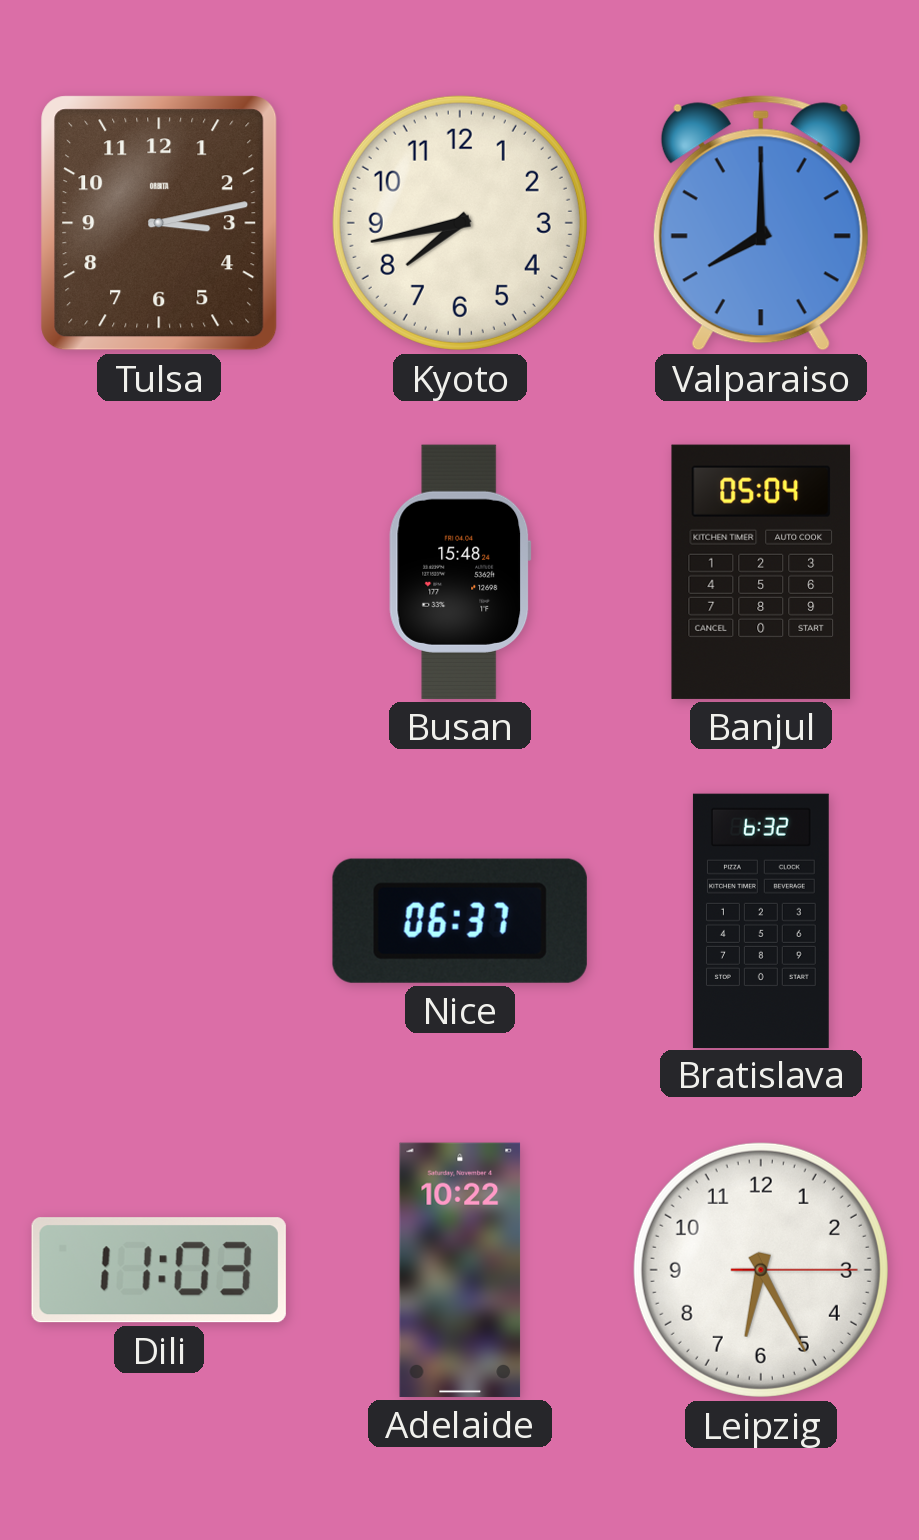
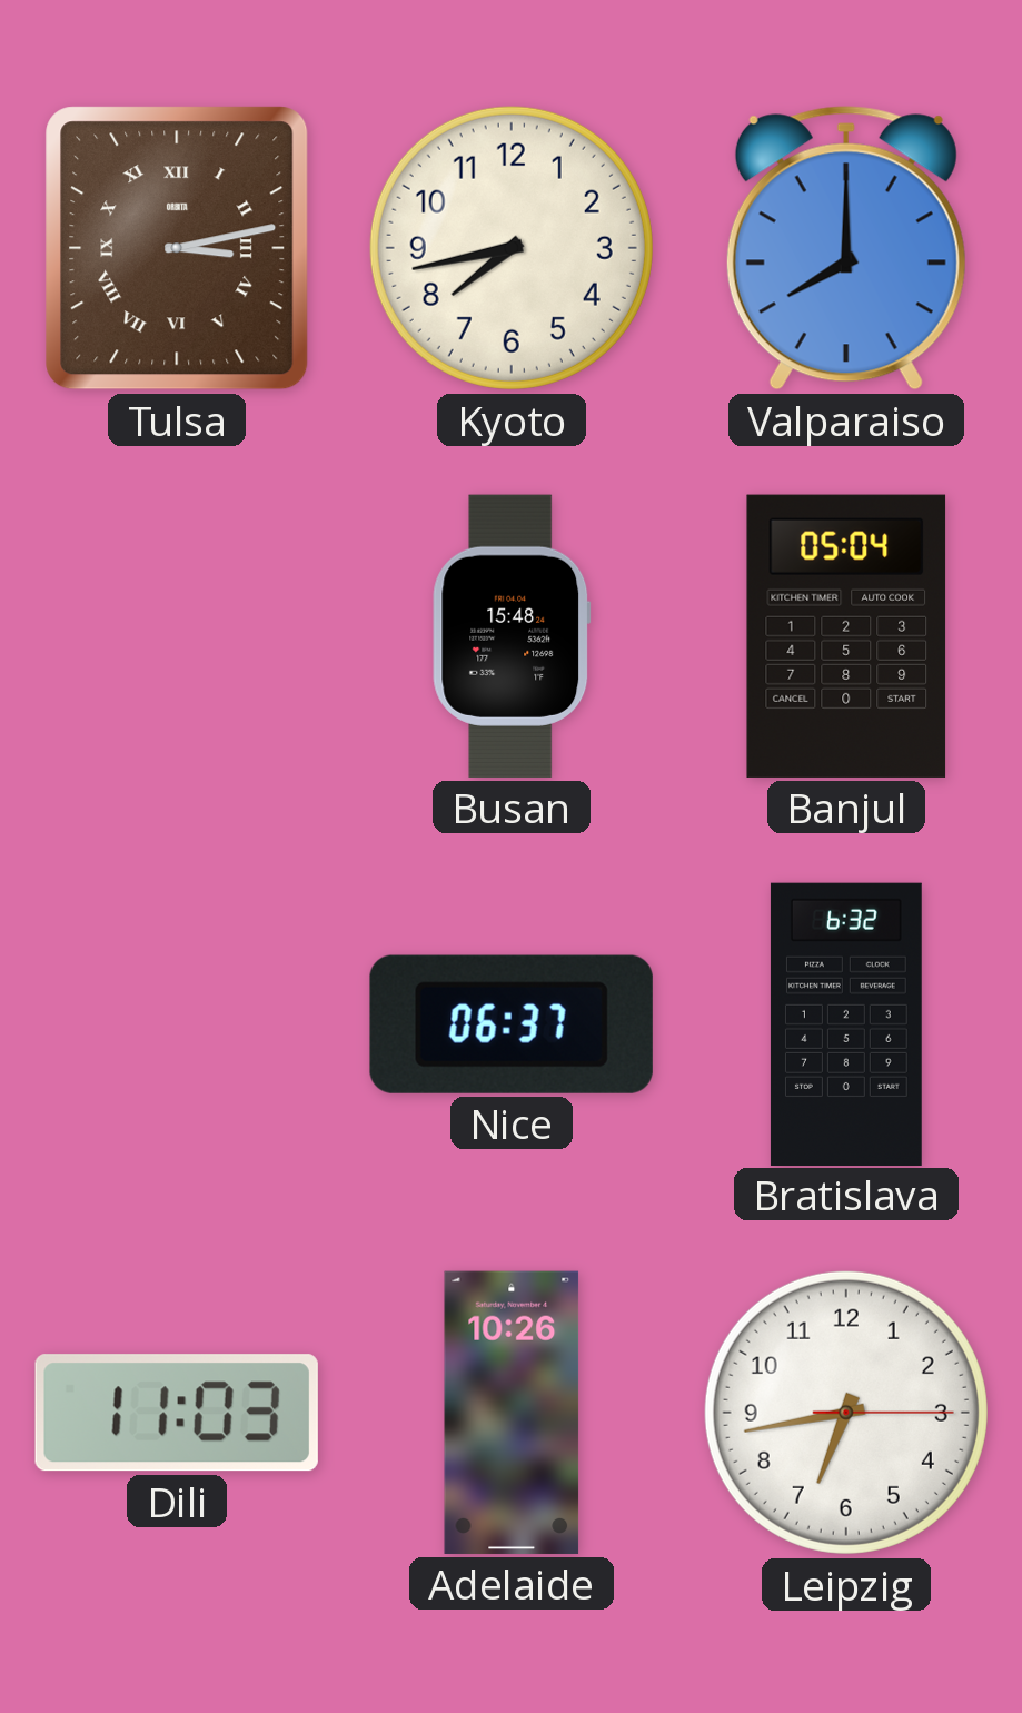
Tulsa numerals: Arabic -> Roman
Adelaide: 10:22 -> 10:26
Leipzig: 6:25 -> 6:43
